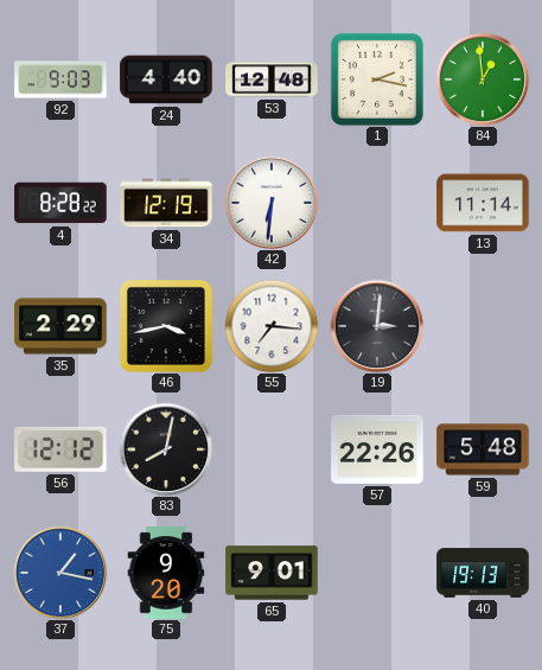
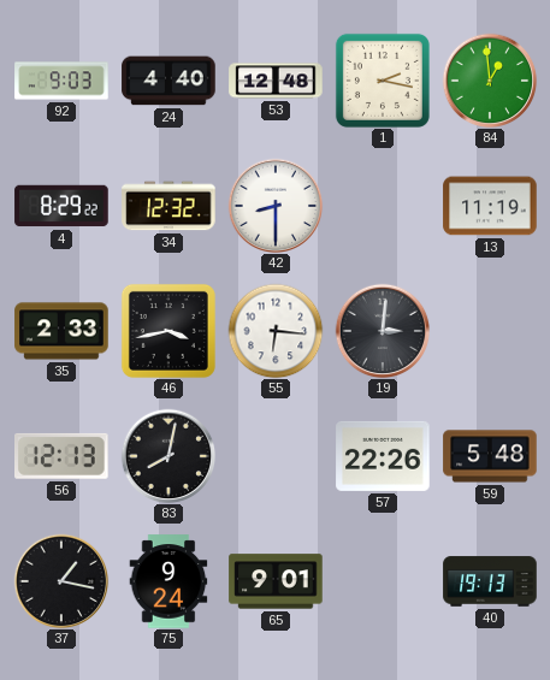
4: 8:28 -> 8:29
34: 12:19 -> 12:32
42: 6:31 -> 8:30
13: 11:14 -> 11:19
35: 2:29 -> 2:33
55: 7:16 -> 6:16
56: 12:12 -> 12:13
37 dial: blue -> black
75: 9:20 -> 9:24
